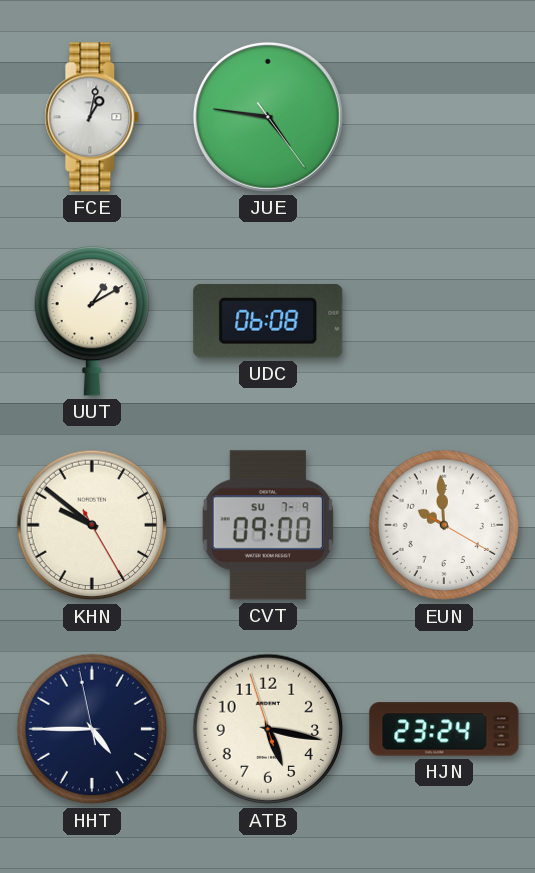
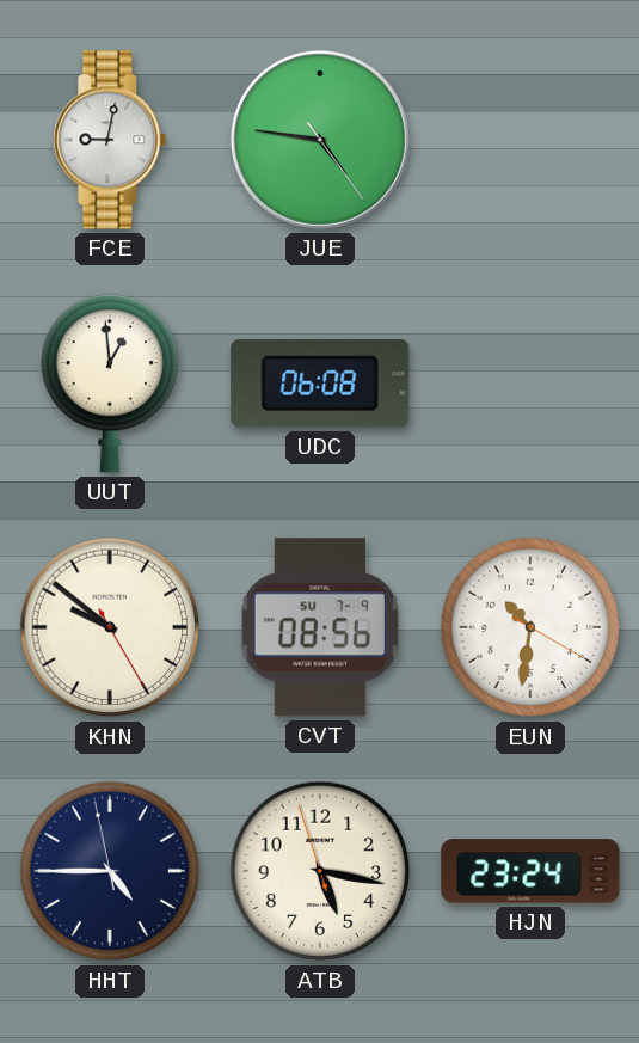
FCE: 1:02 -> 9:02
UUT: 1:10 -> 12:59
CVT: 09:00 -> 08:56
EUN: 9:59 -> 10:31
